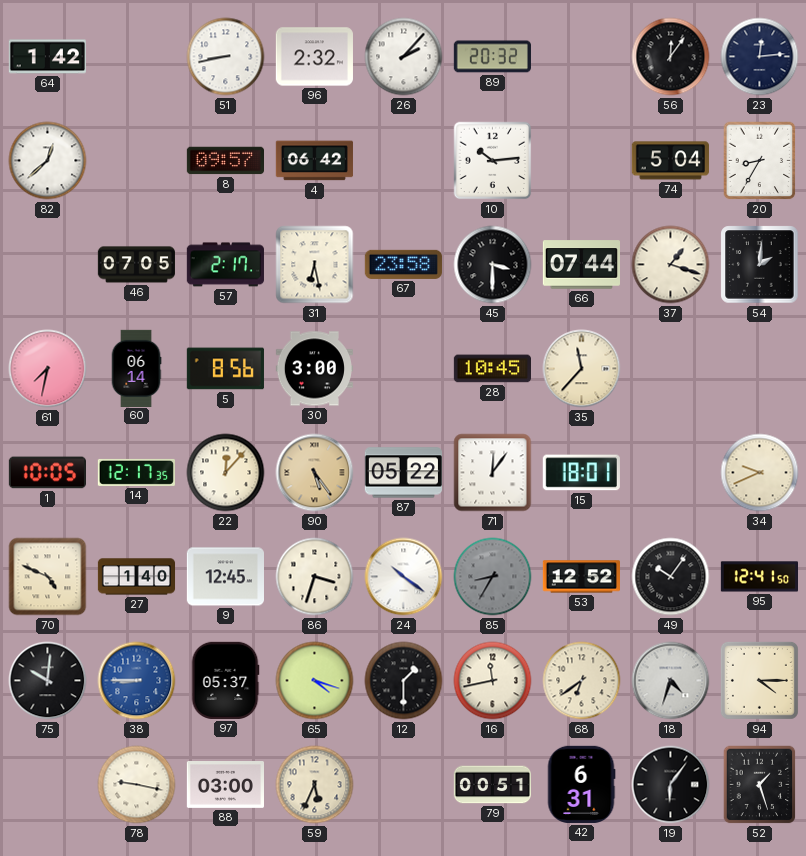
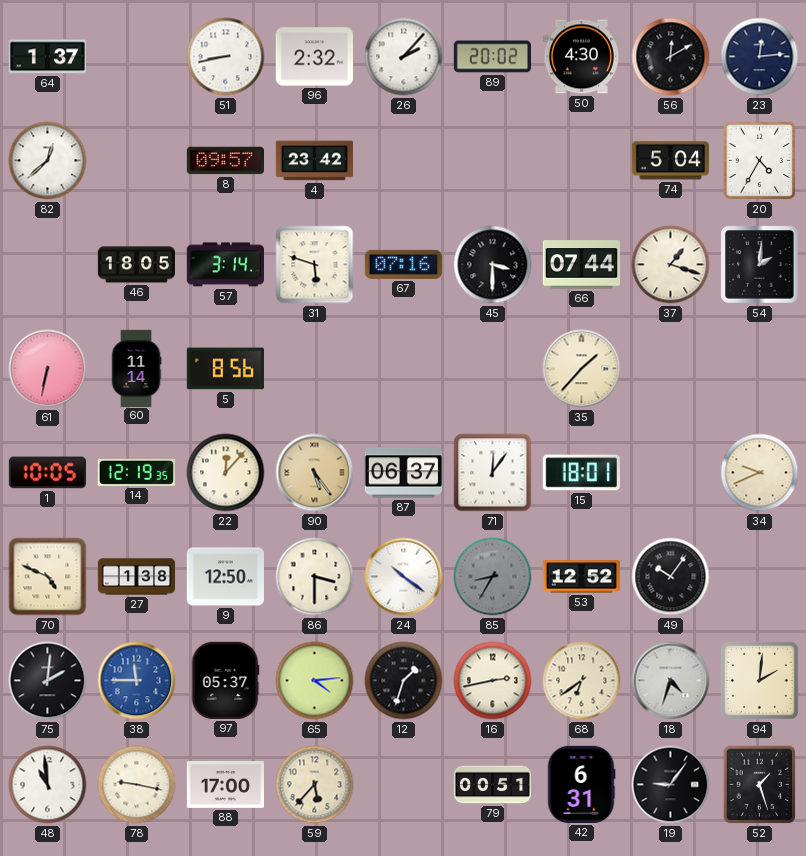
64: 1:42 -> 1:37
89: 20:32 -> 20:02
50: none -> 4:30
56: 12:06 -> 12:10
4: 06:42 -> 23:42
10: 10:14 -> none
20: 8:35 -> 4:35
46: 07:05 -> 18:05
57: 2:17 -> 3:14
31: 6:28 -> 5:48
67: 23:58 -> 07:16
61: 7:32 -> 6:32
60: 06:14 -> 11:14
30: 3:00 -> none
28: 10:45 -> none
35: 11:37 -> 1:37
14: 12:17 -> 12:19
87: 05:22 -> 06:37
27: 1:40 -> 1:38
9: 12:45 -> 12:50
86: 3:33 -> 3:30
95: 12:41 -> none
75: 10:01 -> 2:01
38: 8:45 -> 11:45
65: 4:18 -> 4:14
12: 1:30 -> 1:33
16: 11:43 -> 2:43
94: 4:15 -> 2:01
48: none -> 10:59
88: 03:00 -> 17:00
59: 5:34 -> 5:37
19: 6:06 -> 9:06
